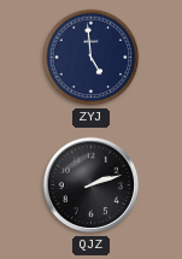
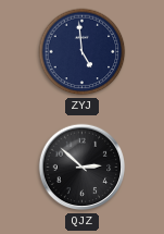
QJZ: 2:12 -> 2:52
